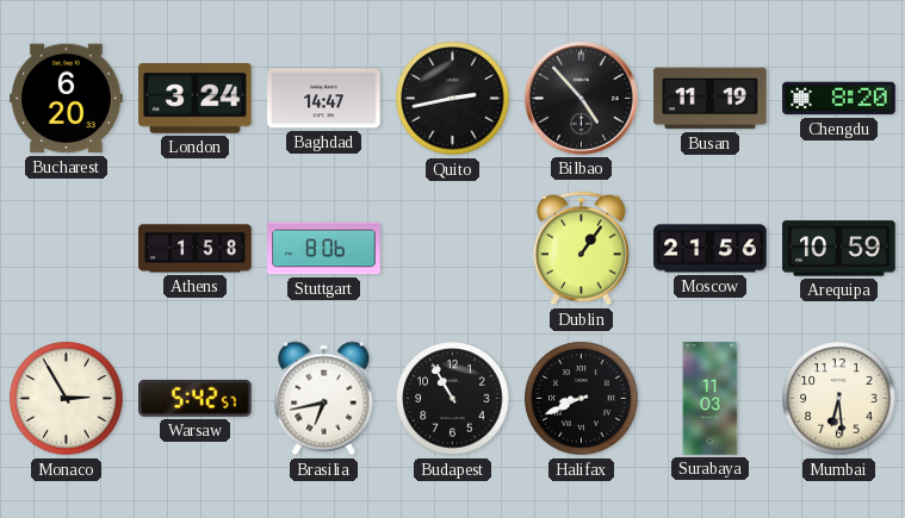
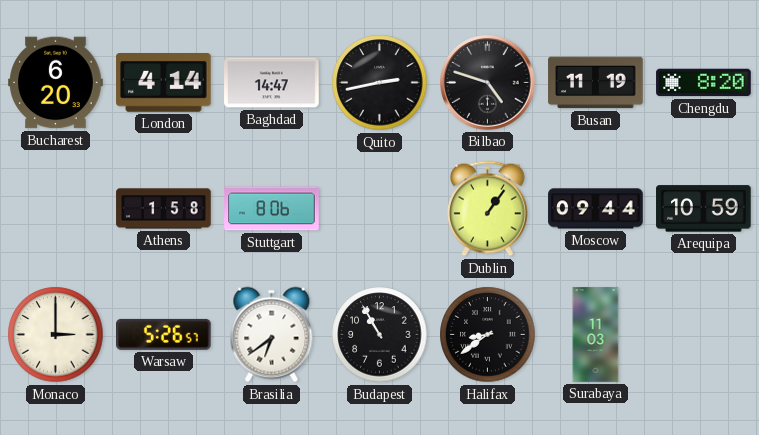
London: 3:24 -> 4:14
Bilbao: 4:53 -> 4:48
Moscow: 21:56 -> 09:44
Monaco: 2:55 -> 3:00
Warsaw: 5:42 -> 5:26
Brasilia: 6:43 -> 6:39
Halifax: 8:41 -> 8:39
Mumbai: 6:29 -> none
